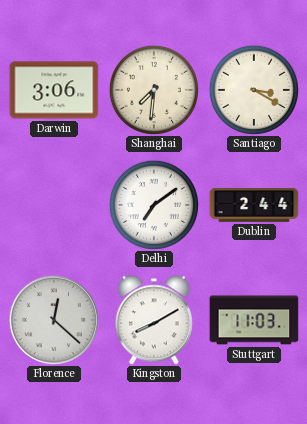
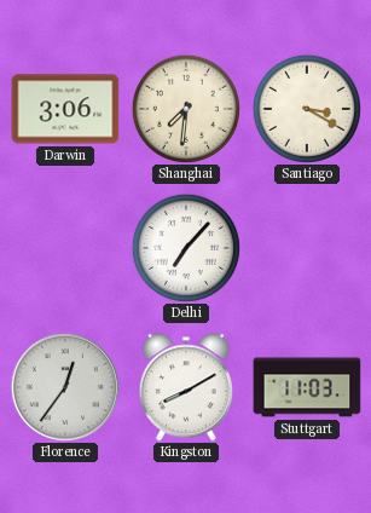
Delhi: 7:09 -> 7:07
Dublin: 2:44 -> none
Florence: 12:22 -> 12:36
